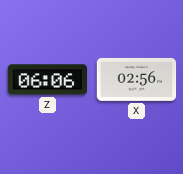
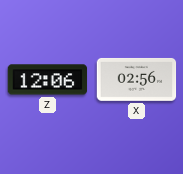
Z: 06:06 -> 12:06
